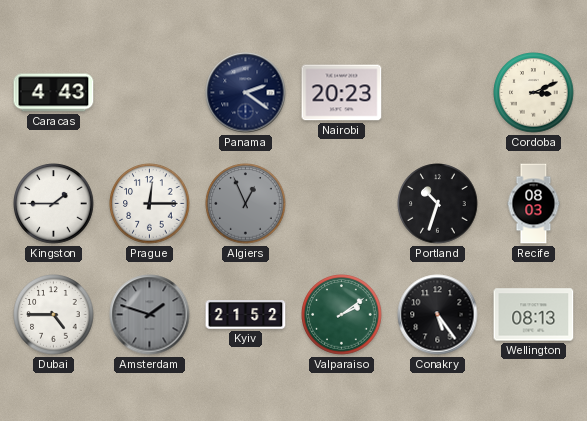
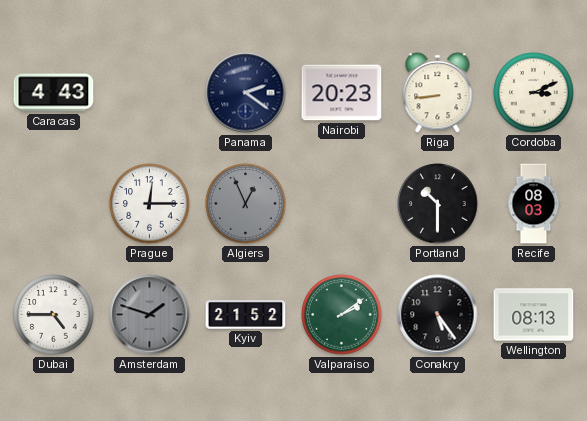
Riga: none -> 8:44
Kingston: 1:45 -> none
Portland: 10:33 -> 10:30
